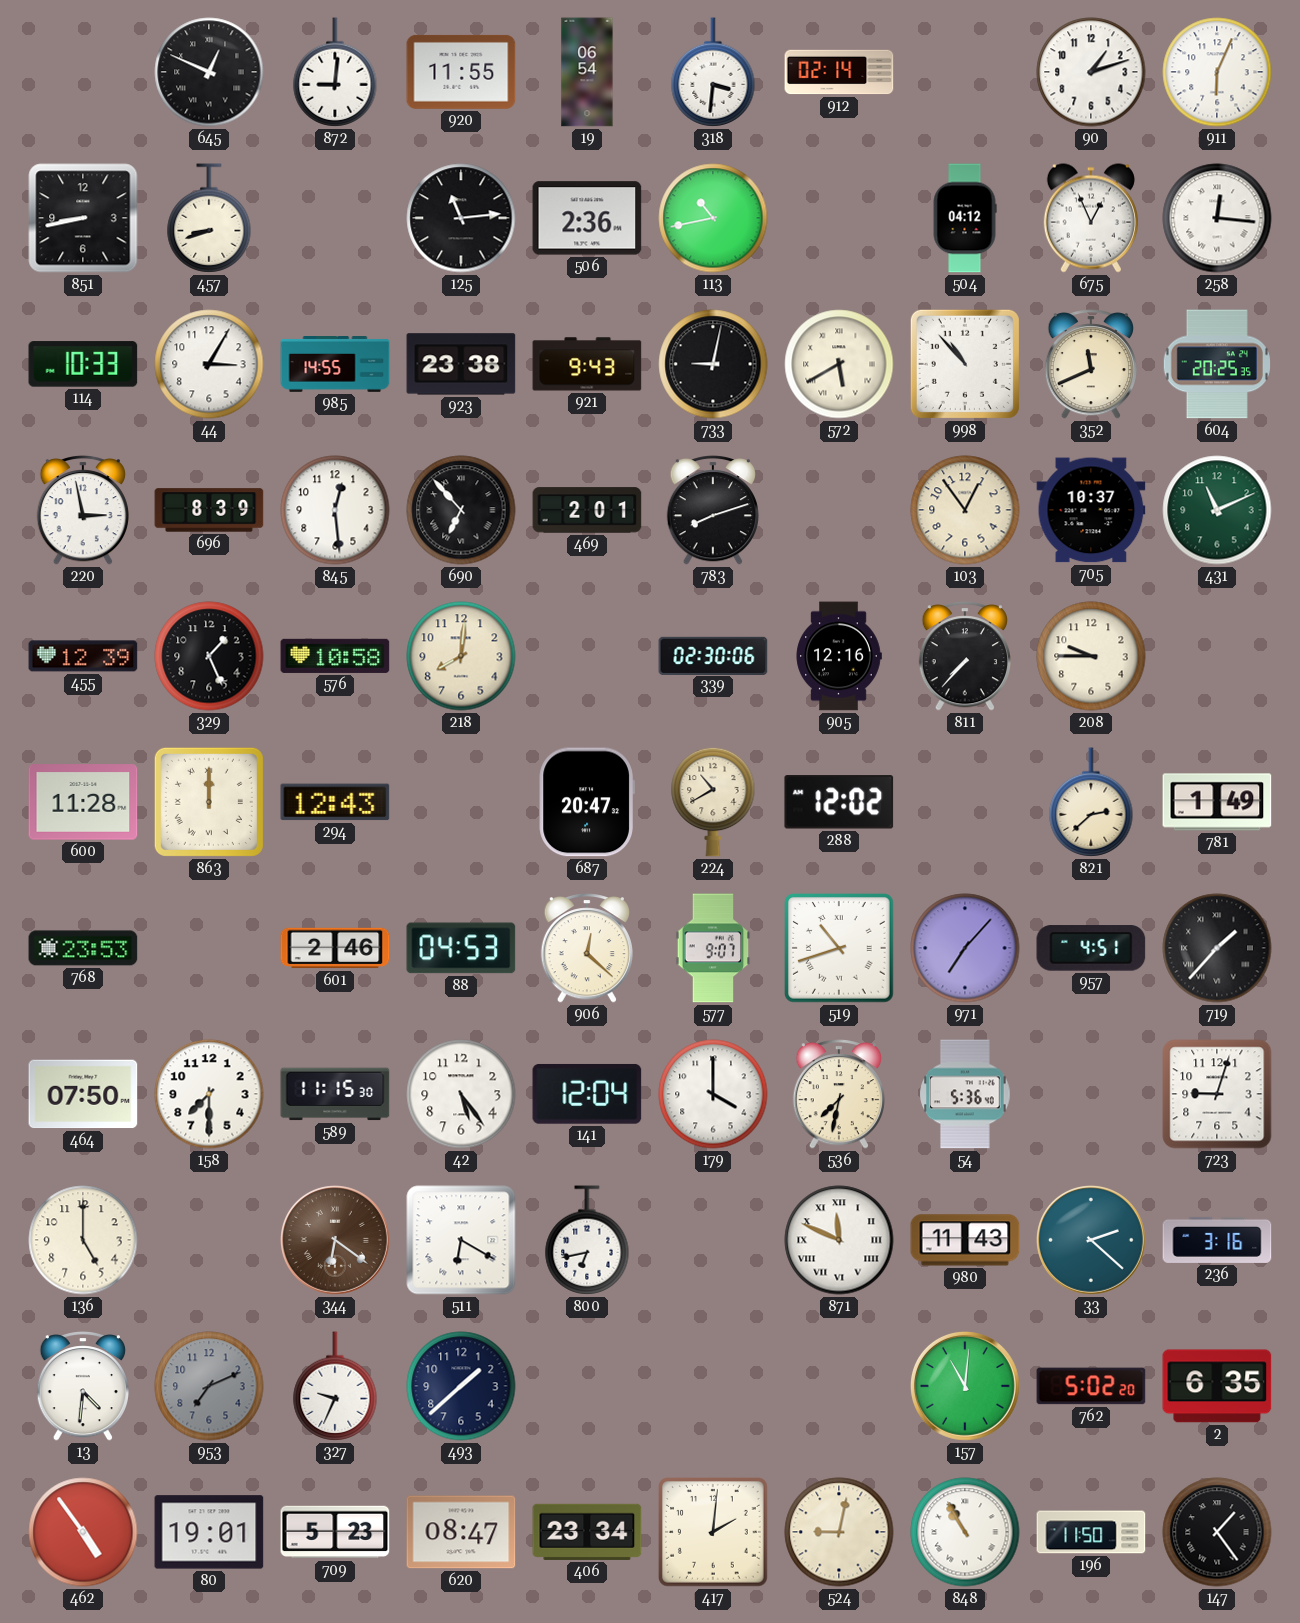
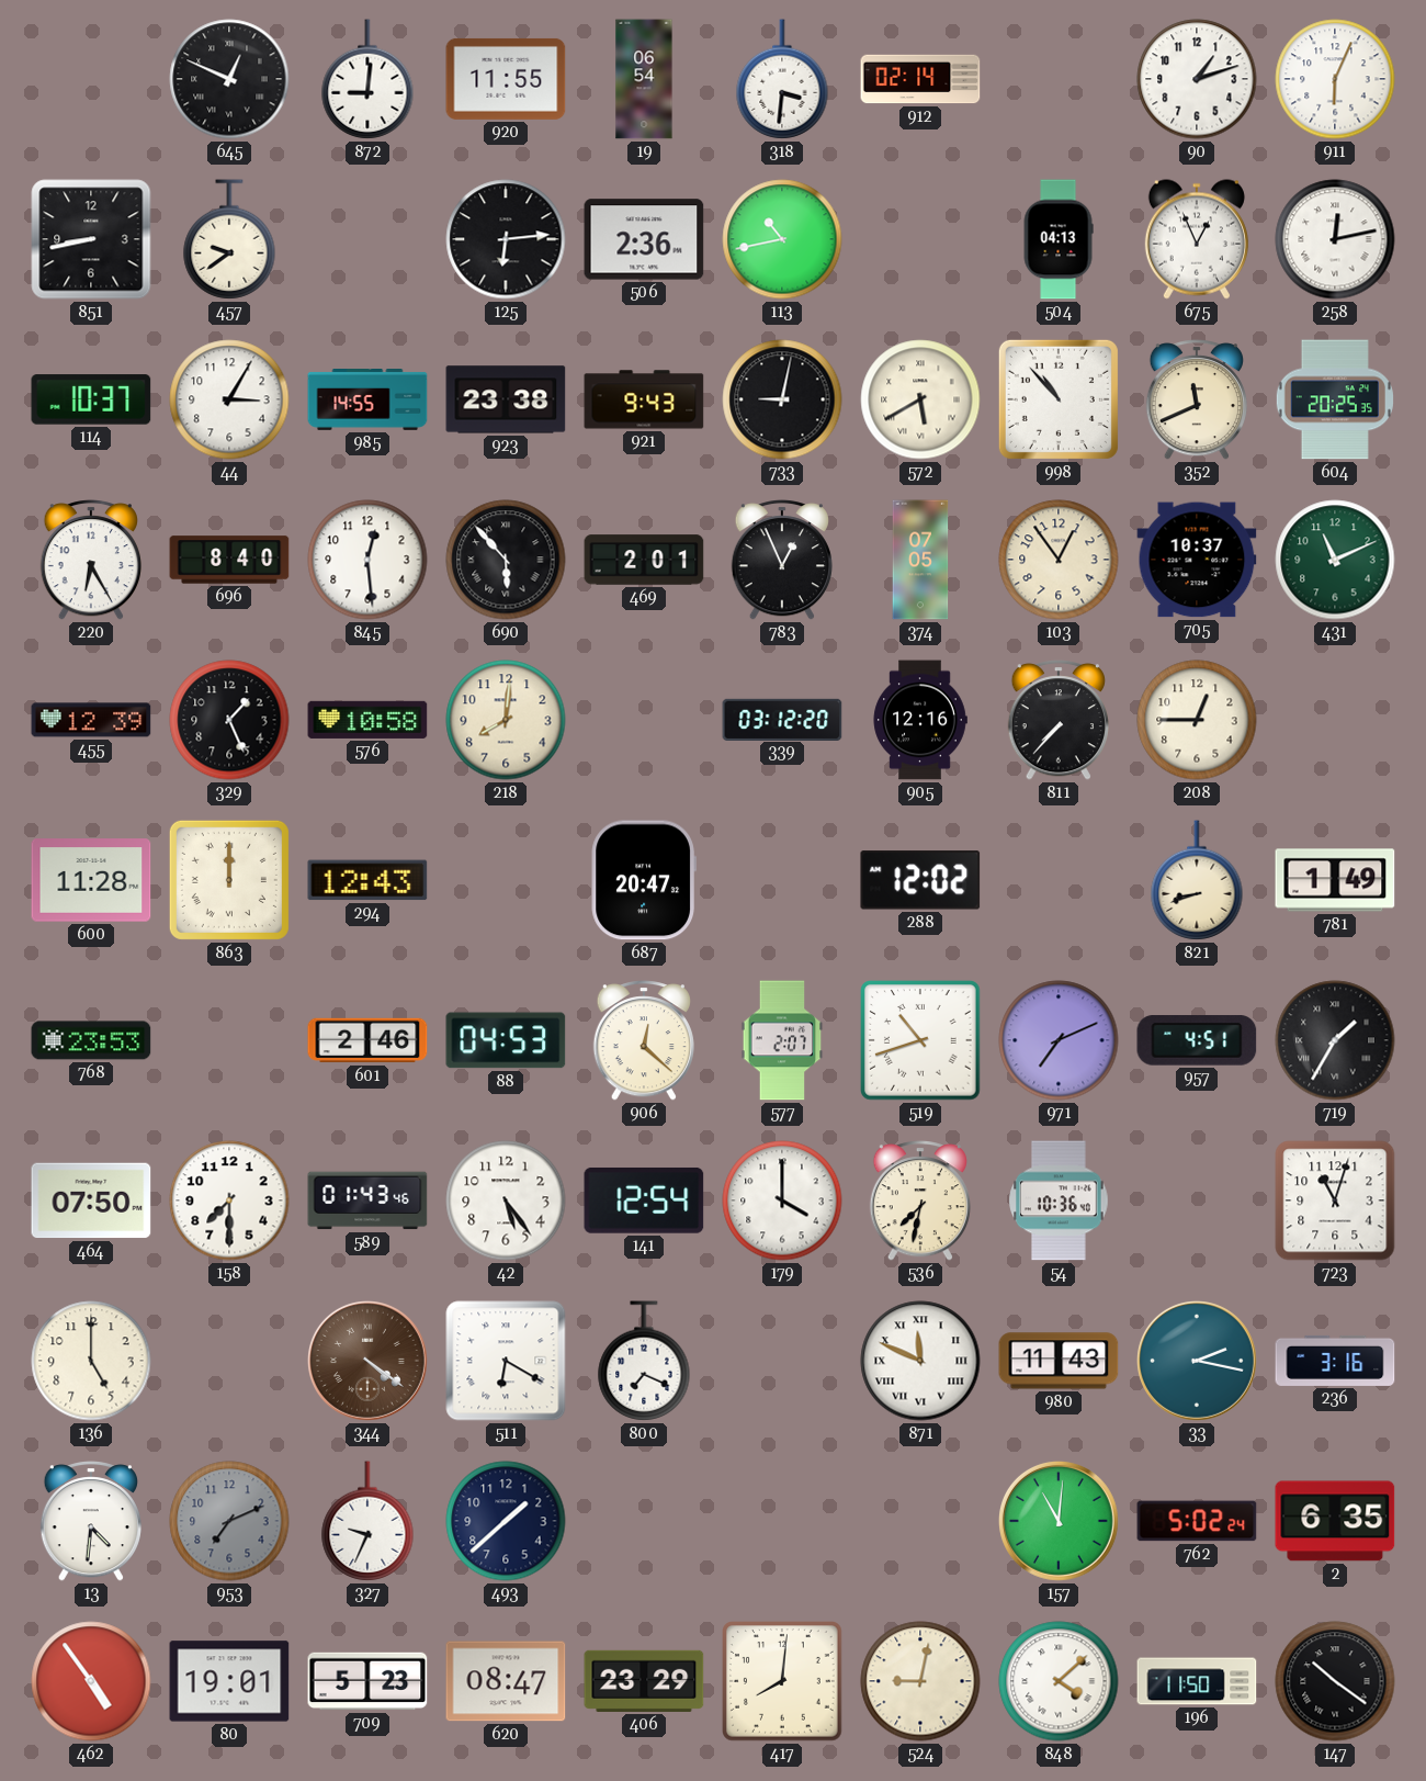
457: 8:42 -> 9:39
125: 11:14 -> 6:14
504: 04:12 -> 04:13
258: 12:16 -> 12:13
114: 10:33 -> 10:37
220: 2:58 -> 6:25
696: 8:39 -> 8:40
690: 6:53 -> 5:53
783: 8:12 -> 12:56
374: none -> 07:05
339: 02:30 -> 03:12
208: 9:45 -> 12:45
224: 10:40 -> none
821: 2:38 -> 8:42
577: 9:07 -> 2:07
971: 7:07 -> 7:11
719: 1:37 -> 1:35
589: 11:15 -> 01:43
141: 12:04 -> 12:54
54: 5:36 -> 10:36
723: 9:03 -> 11:03
344: 6:21 -> 4:21
800: 6:43 -> 7:19
33: 2:22 -> 2:17
762: 5:02:20 -> 5:02:24
406: 23:34 -> 23:29
417: 2:01 -> 8:01
848: 10:55 -> 4:08
147: 1:24 -> 10:21
